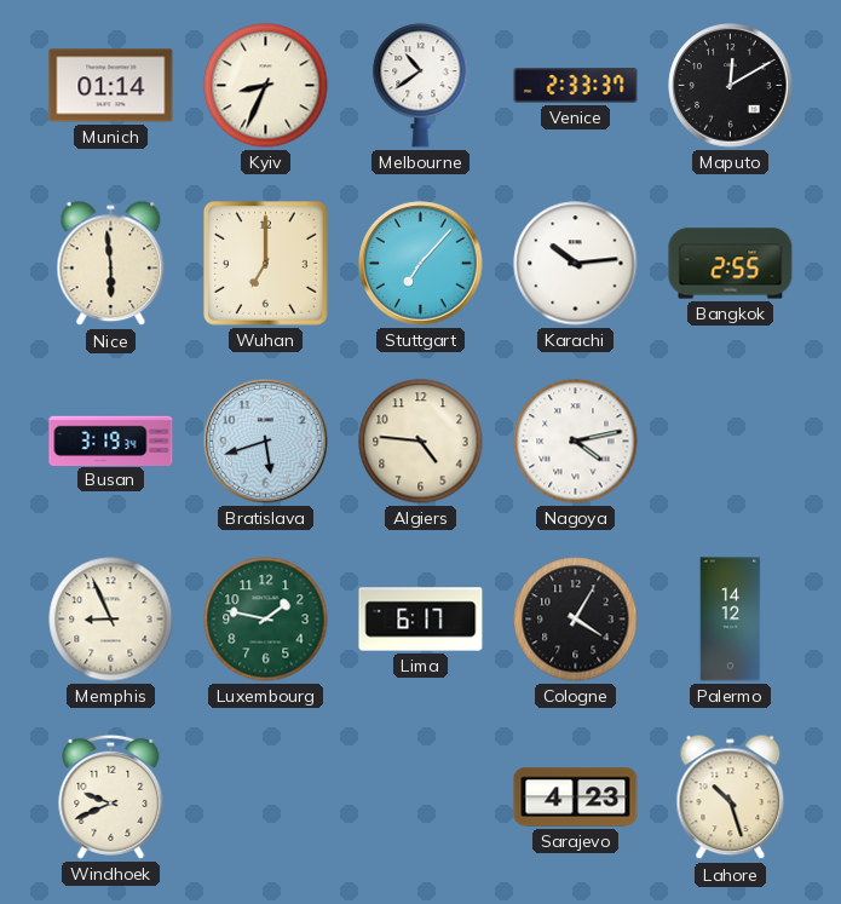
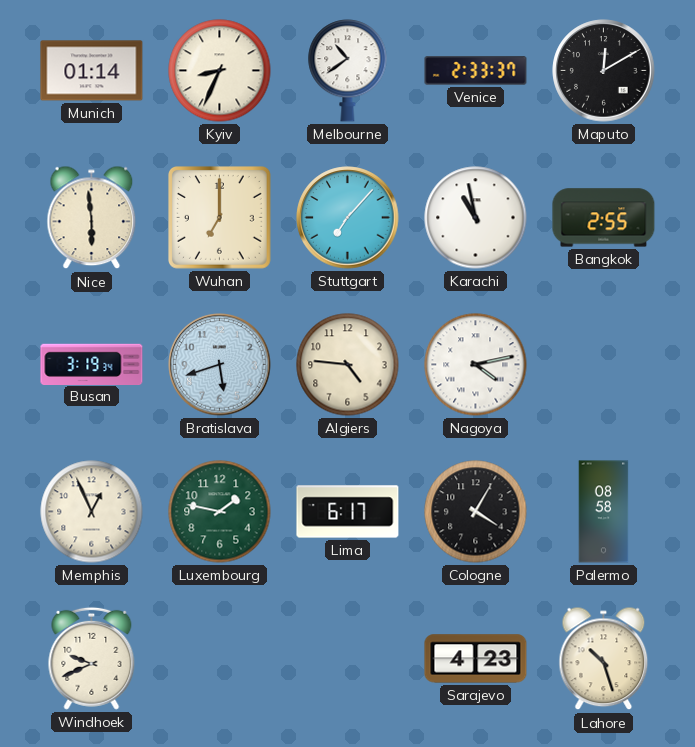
Karachi: 10:14 -> 10:58
Memphis: 8:56 -> 12:56
Palermo: 14:12 -> 08:58
